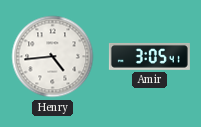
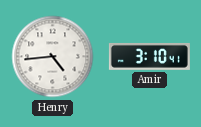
Amir: 3:05 -> 3:10
